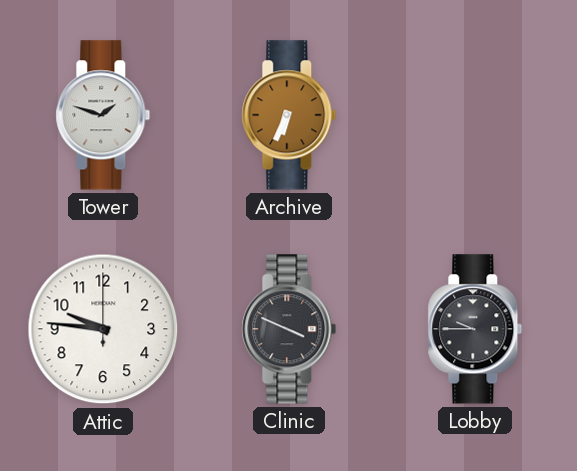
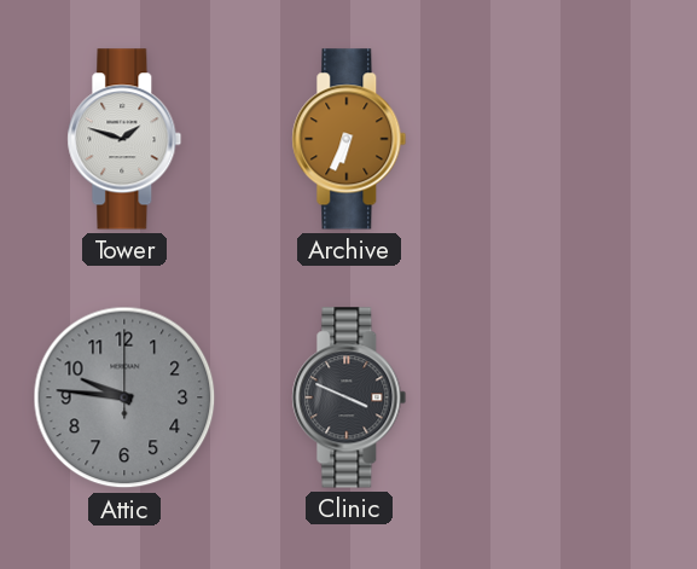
Attic dial: white -> grey
Lobby: 9:45 -> none
